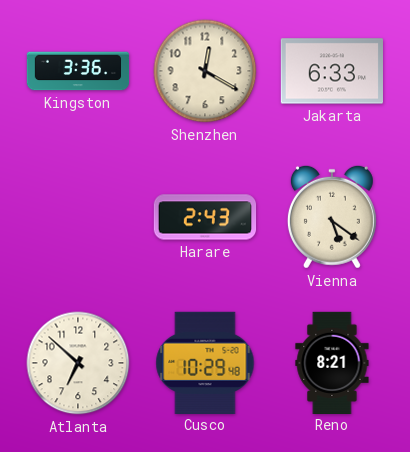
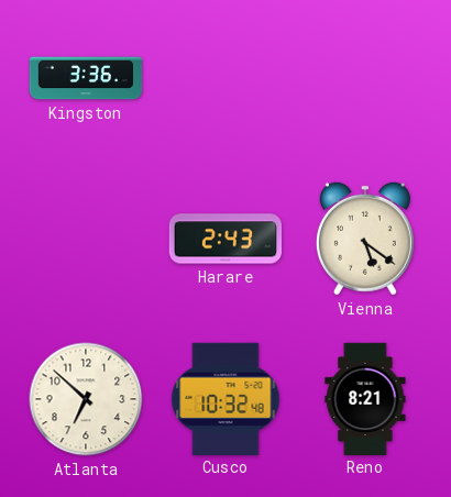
Shenzhen: 12:20 -> none
Jakarta: 6:33 -> none
Cusco: 10:29 -> 10:32
